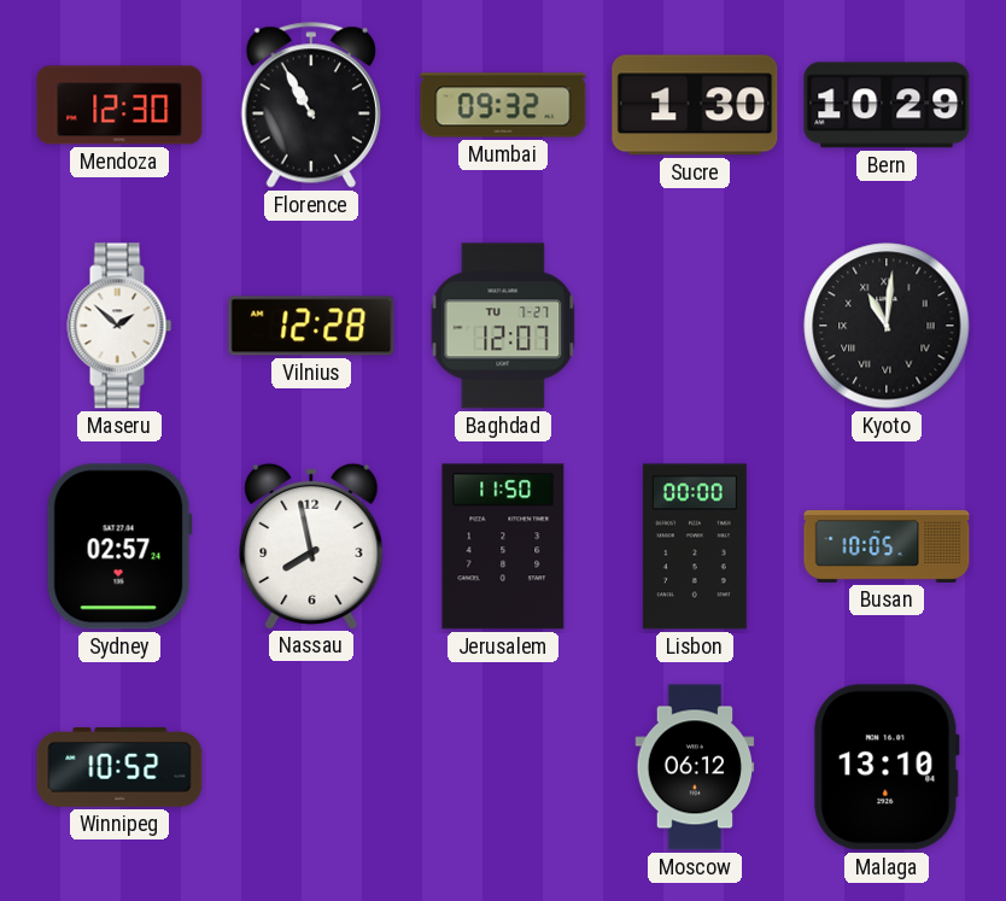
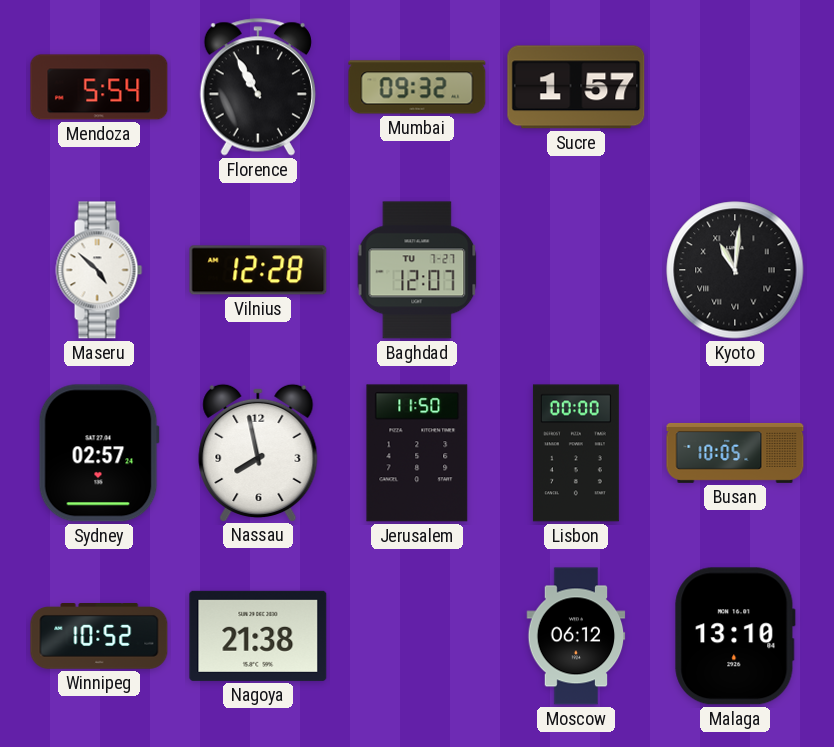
Mendoza: 12:30 -> 5:54
Sucre: 1:30 -> 1:57
Bern: 10:29 -> none
Maseru: 1:52 -> 4:52
Nagoya: none -> 21:38
